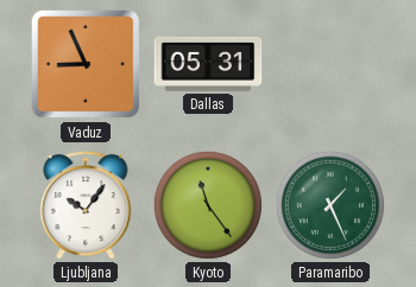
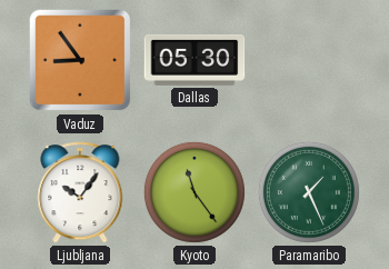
Vaduz: 8:56 -> 8:54
Dallas: 05:31 -> 05:30
